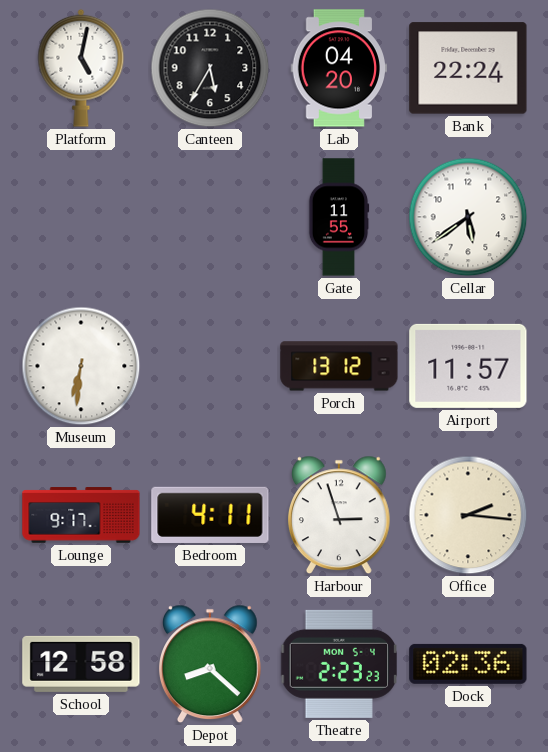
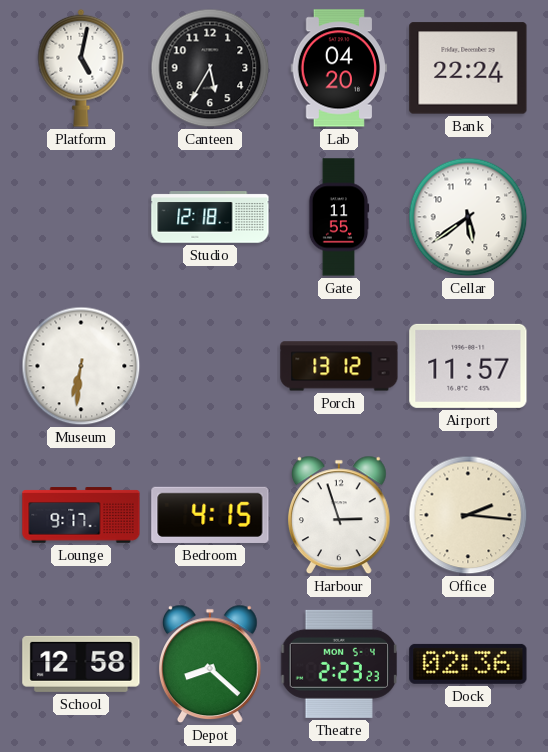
Studio: none -> 12:18
Bedroom: 4:11 -> 4:15
